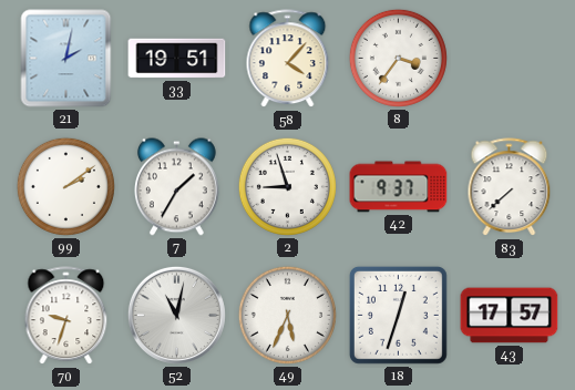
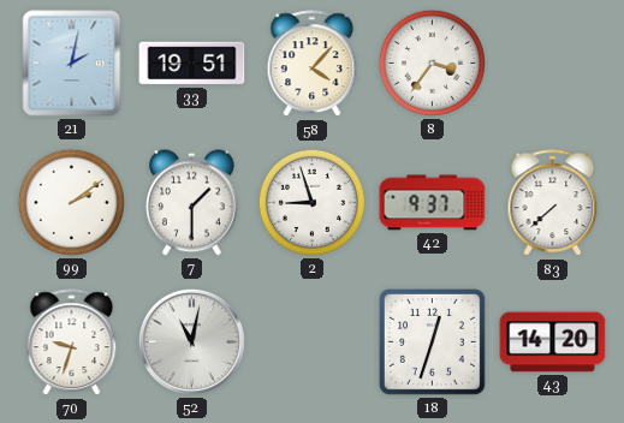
7: 1:35 -> 1:30
49: 5:34 -> none
43: 17:57 -> 14:20
